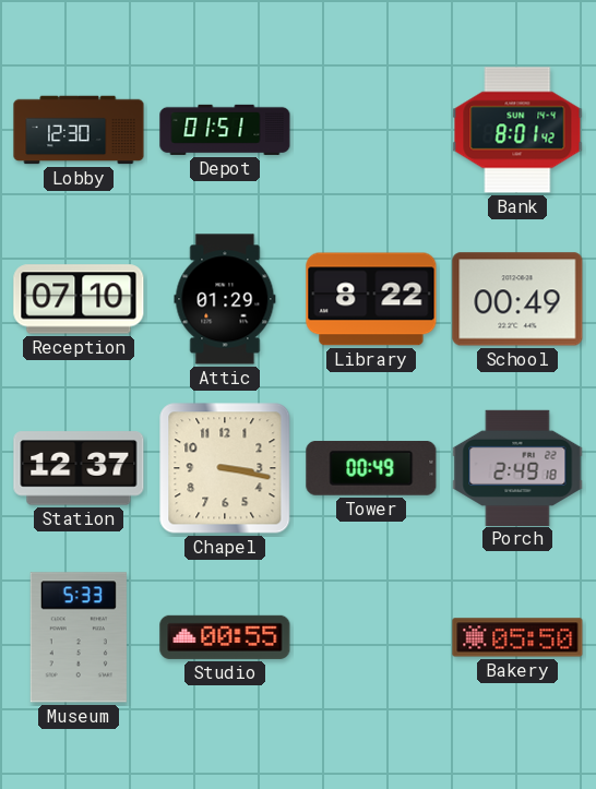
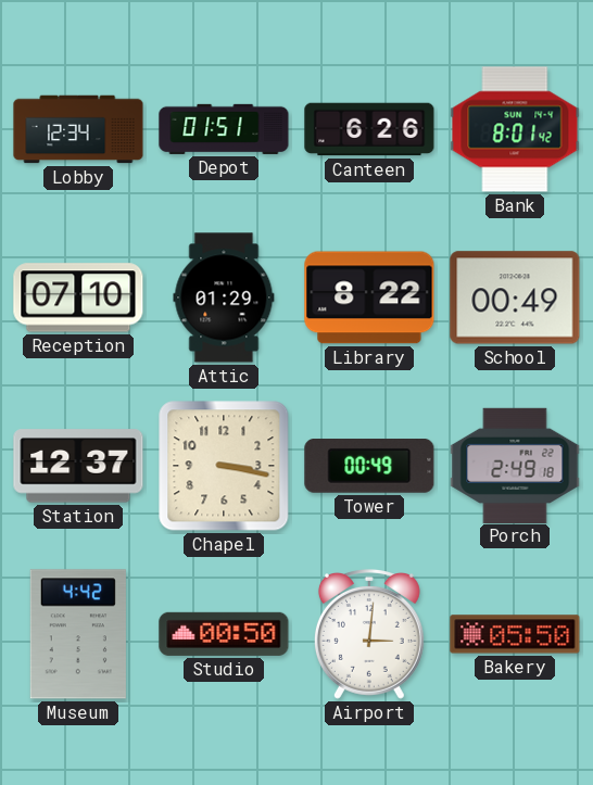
Lobby: 12:30 -> 12:34
Canteen: none -> 6:26
Museum: 5:33 -> 4:42
Studio: 00:55 -> 00:50
Airport: none -> 3:01
